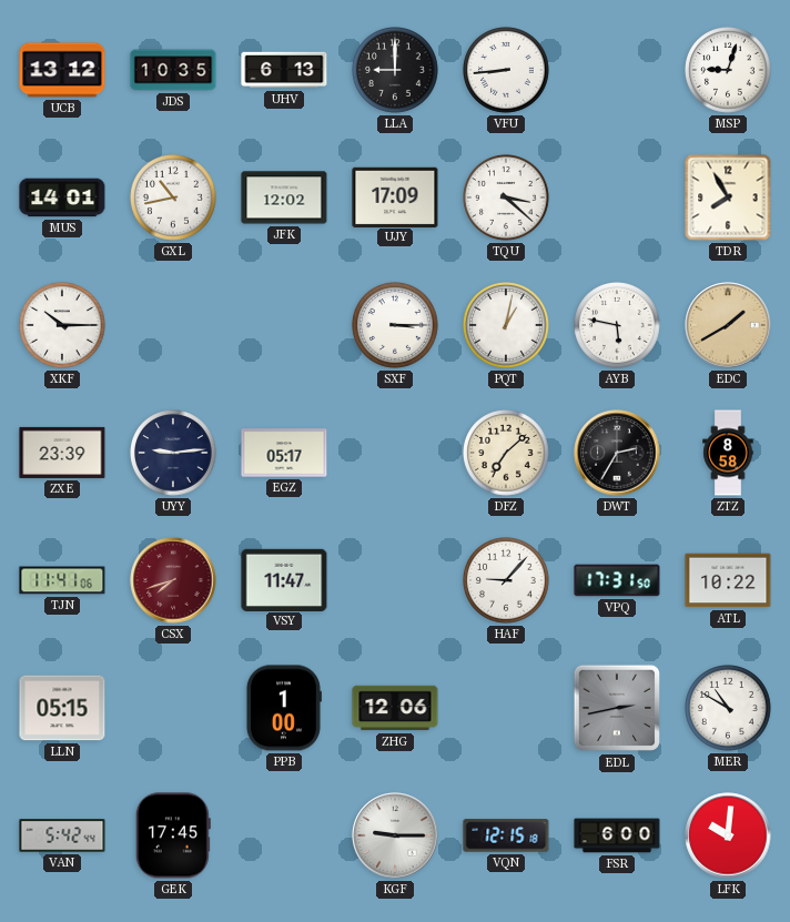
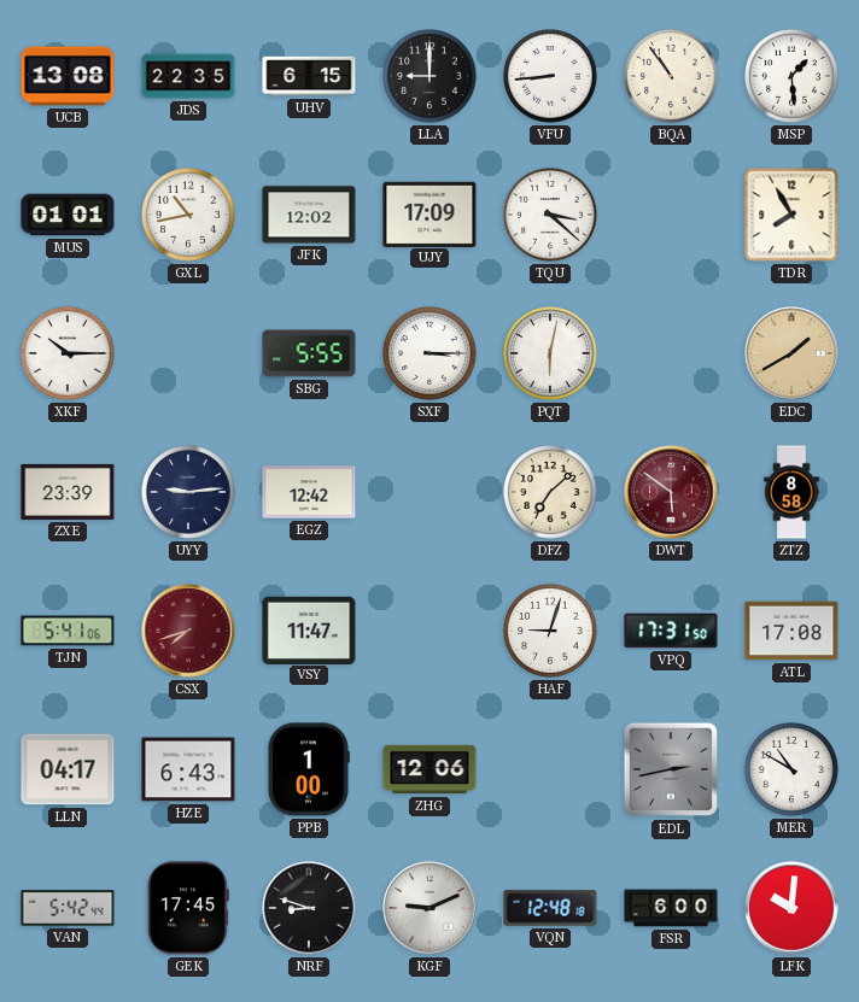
UCB: 13:12 -> 13:08
JDS: 10:35 -> 22:35
UHV: 6:13 -> 6:15
BQA: none -> 10:54
MSP: 9:03 -> 1:29
MUS: 14:01 -> 01:01
SBG: none -> 5:55
PQT: 1:02 -> 6:02
AYB: 5:47 -> none
EGZ: 05:17 -> 12:42
DWT: 2:35 -> 5:51
DWT dial: black -> burgundy
TJN: 11:41 -> 5:41
HAF: 9:07 -> 9:03
ATL: 10:22 -> 17:08
LLN: 05:15 -> 04:17
HZE: none -> 6:43
NRF: none -> 8:48
KGF: 9:15 -> 9:11
VQN: 12:15 -> 12:48
